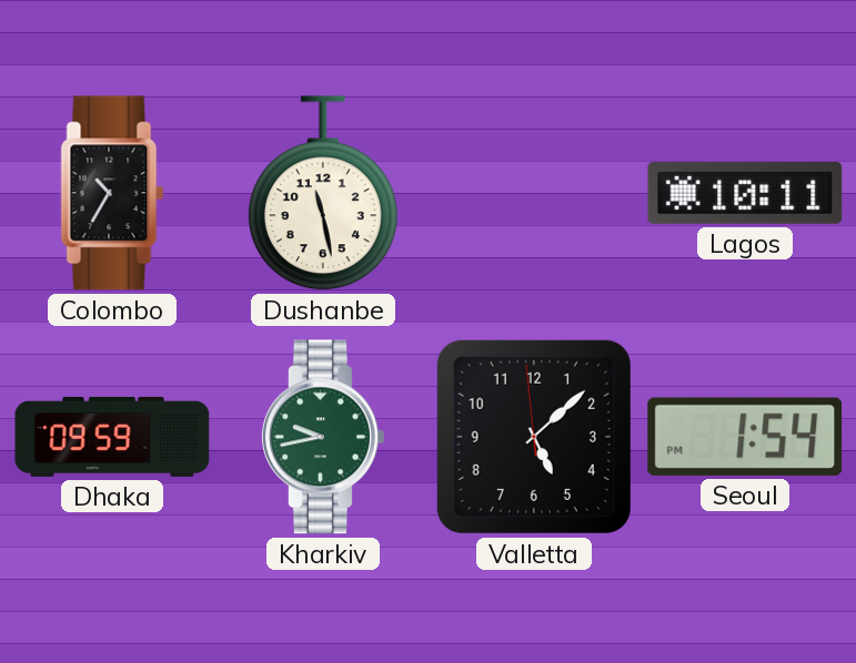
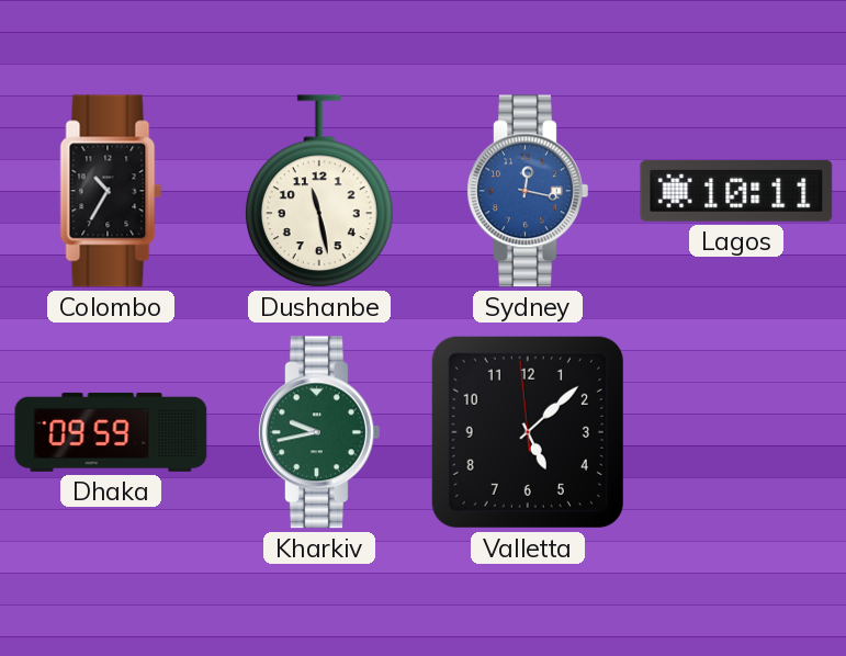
Sydney: none -> 12:17
Seoul: 1:54 -> none
